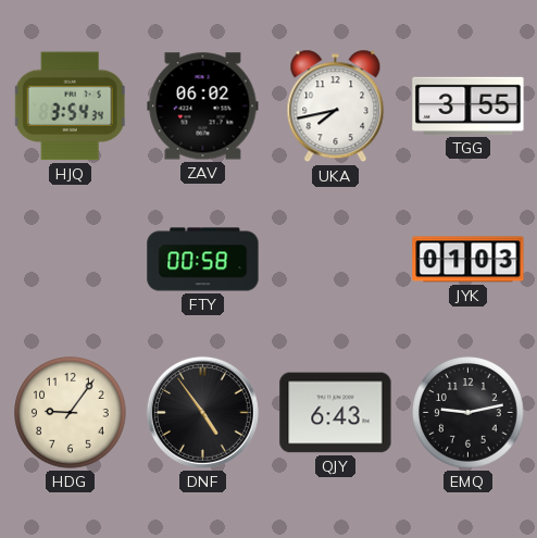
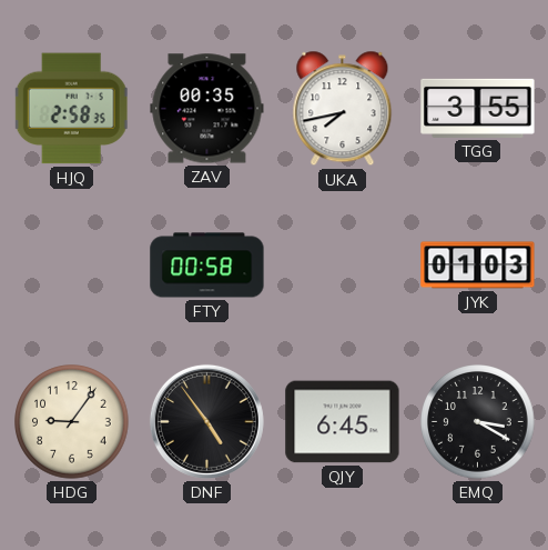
HJQ: 3:54 -> 2:58
ZAV: 06:02 -> 00:35
QJY: 6:43 -> 6:45
EMQ: 9:13 -> 3:20
